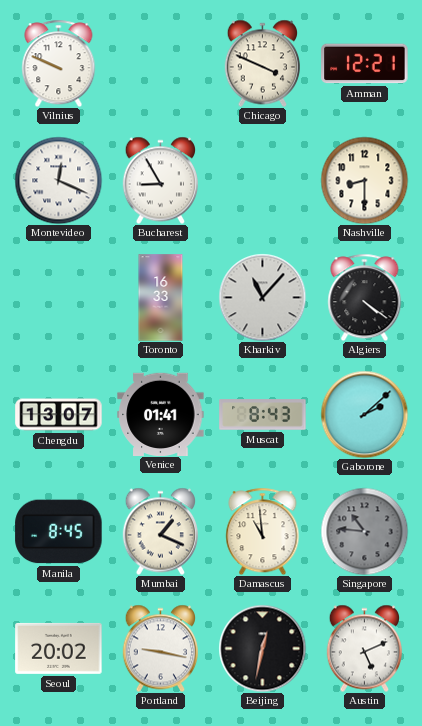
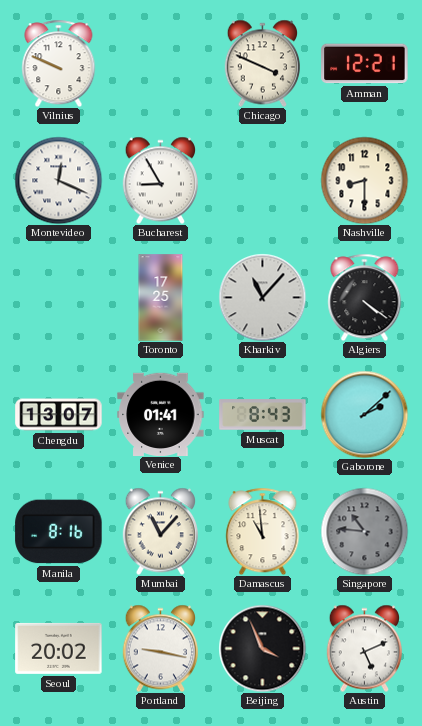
Toronto: 16:33 -> 17:25
Manila: 8:45 -> 8:16
Mumbai: 1:19 -> 11:07
Beijing: 12:32 -> 3:56
